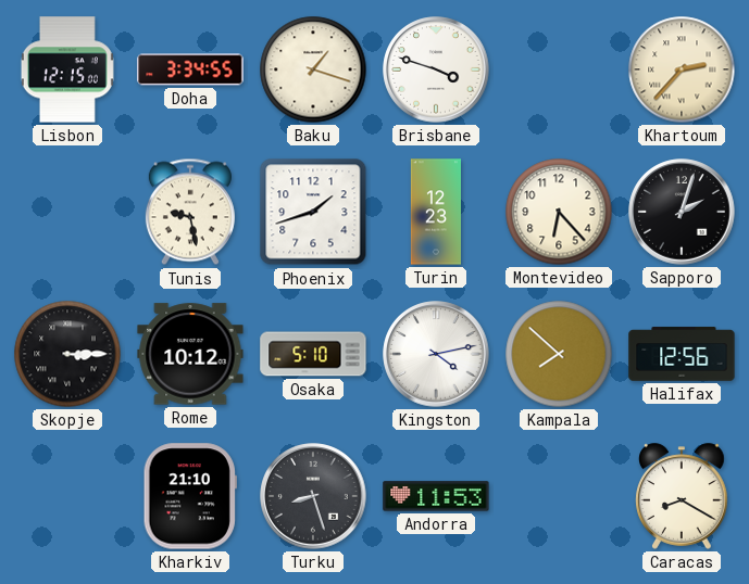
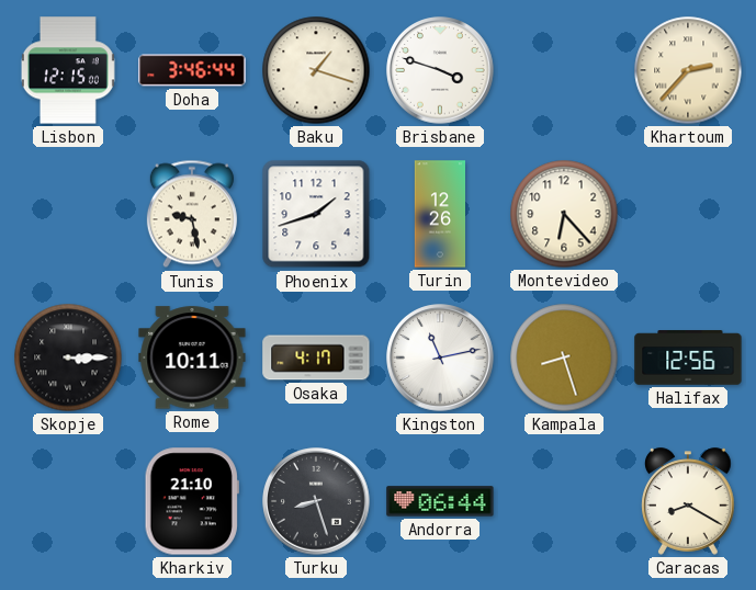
Doha: 3:34 -> 3:46
Turin: 12:23 -> 12:26
Sapporo: 2:03 -> none
Rome: 10:12 -> 10:11
Osaka: 5:10 -> 4:17
Kingston: 4:13 -> 11:13
Kampala: 7:52 -> 8:27
Andorra: 11:53 -> 06:44
